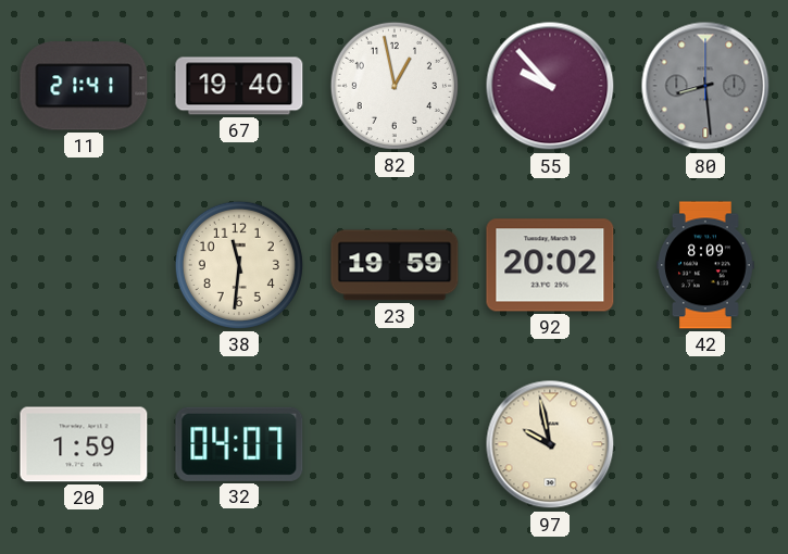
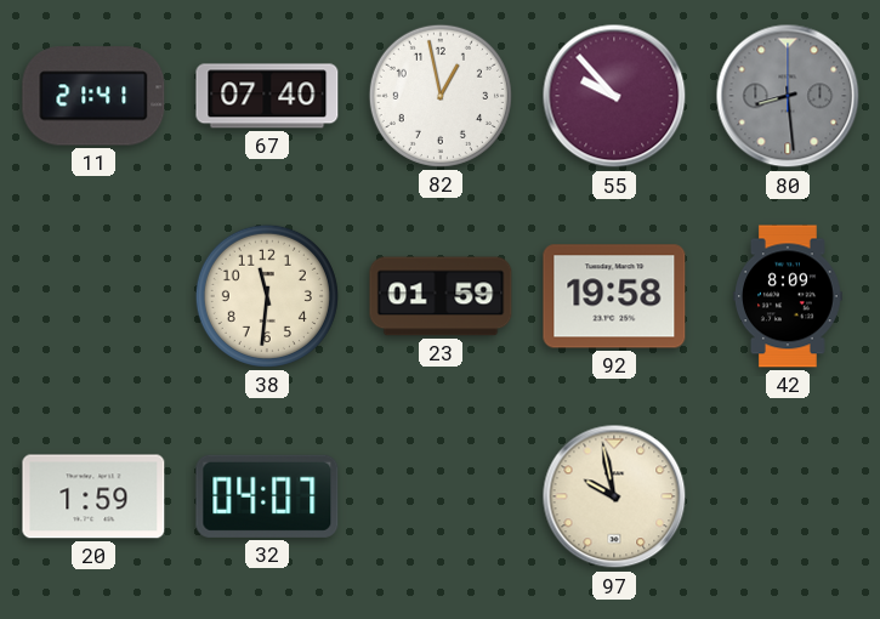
67: 19:40 -> 07:40
23: 19:59 -> 01:59
92: 20:02 -> 19:58
